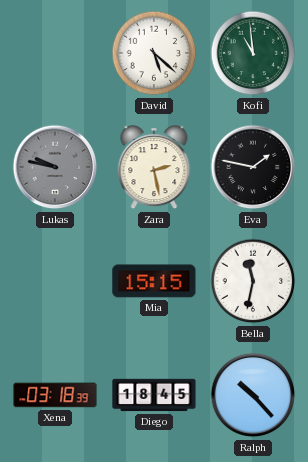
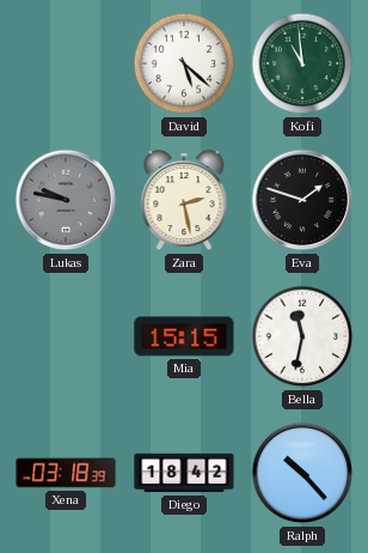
Eva: 1:47 -> 1:48
Diego: 18:45 -> 18:42
